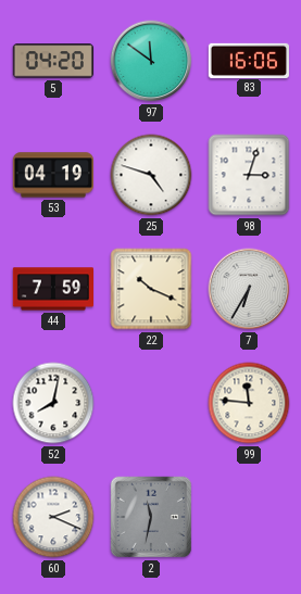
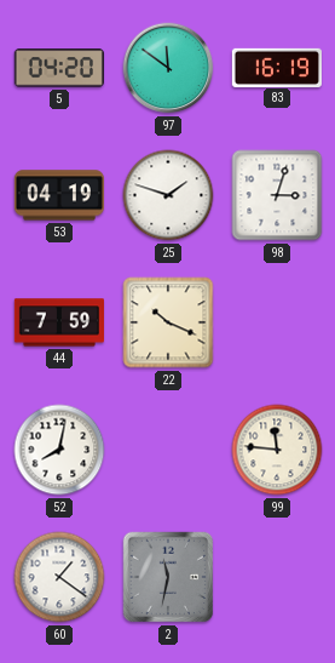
83: 16:06 -> 16:19
25: 4:48 -> 1:48
7: 6:35 -> none
60: 2:19 -> 1:21
